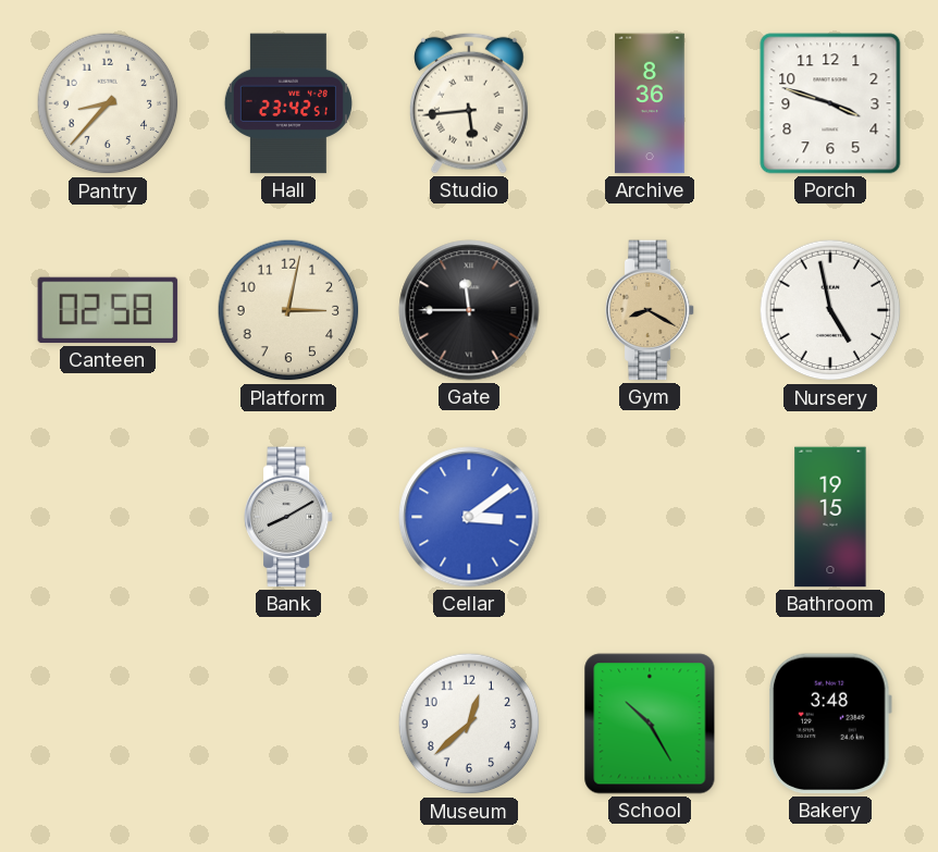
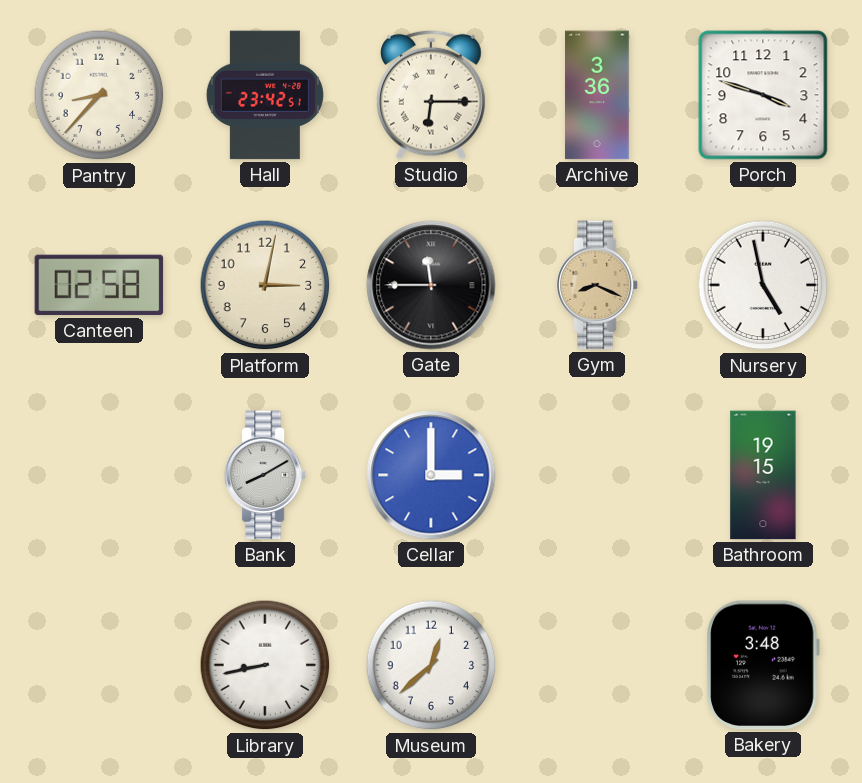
Studio: 5:44 -> 6:15
Archive: 8:36 -> 3:36
Gym: 8:20 -> 8:19
Cellar: 3:09 -> 3:00
Library: none -> 8:43
School: 10:25 -> none
